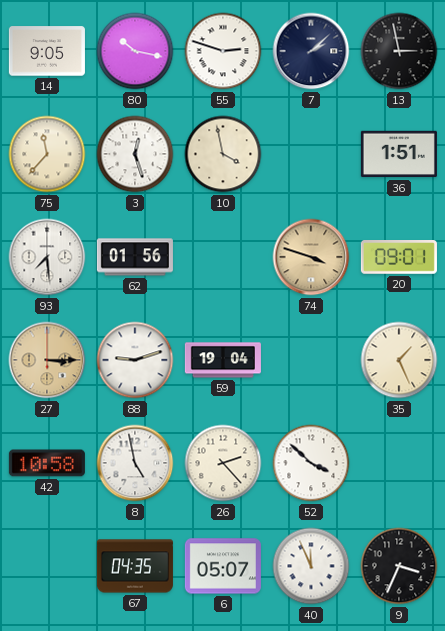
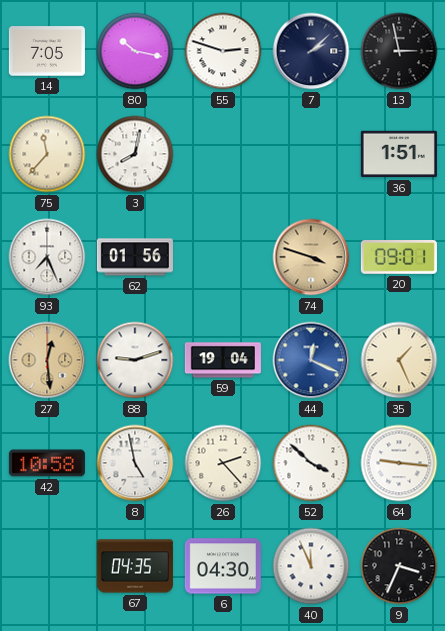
14: 9:05 -> 7:05
3: 12:27 -> 8:02
10: 3:58 -> none
93: 7:29 -> 7:26
27: 3:15 -> 12:29
44: none -> 12:19
64: none -> 9:16
6: 05:07 -> 04:30
